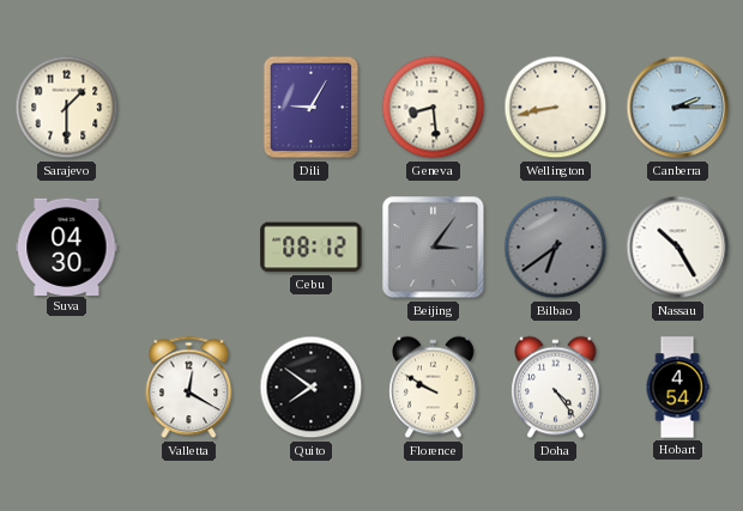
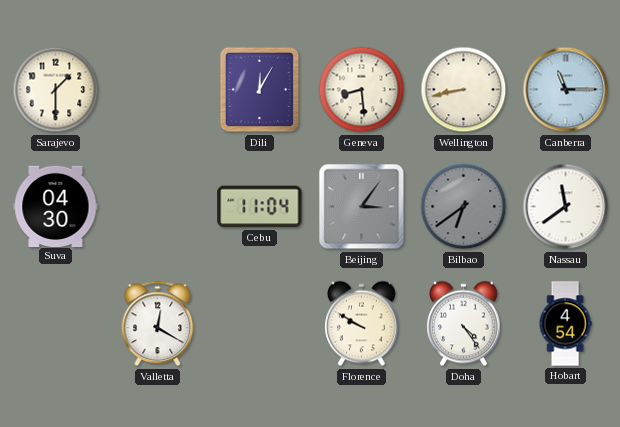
Dili: 9:05 -> 12:05
Canberra: 2:15 -> 11:15
Cebu: 08:12 -> 11:04
Nassau: 10:25 -> 11:39
Quito: 7:51 -> none
